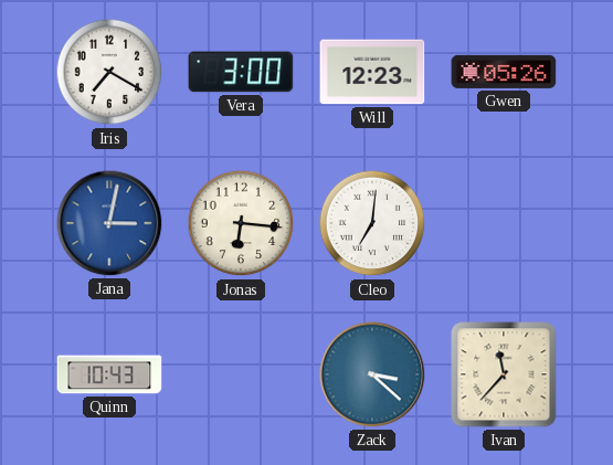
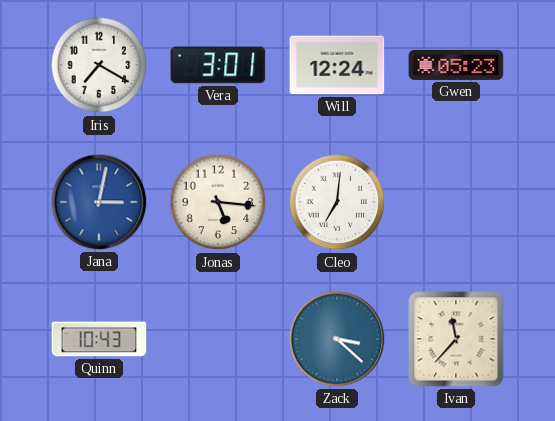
Vera: 3:00 -> 3:01
Will: 12:23 -> 12:24
Gwen: 05:26 -> 05:23
Jonas: 6:16 -> 5:16
